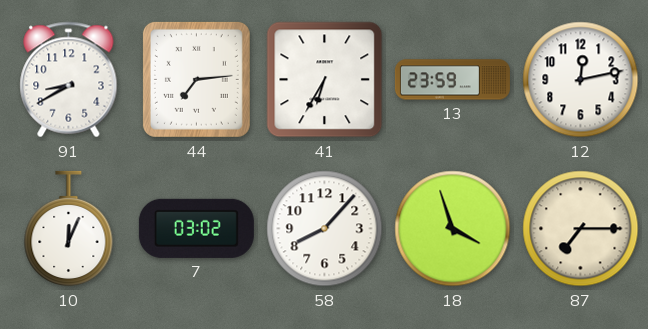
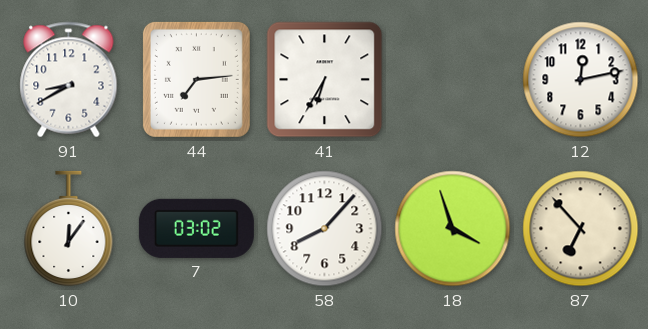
13: 23:59 -> none
10: 12:04 -> 12:06
87: 7:15 -> 6:53
